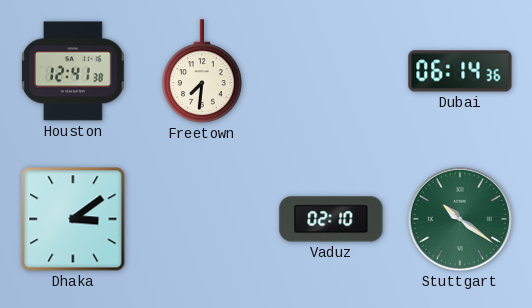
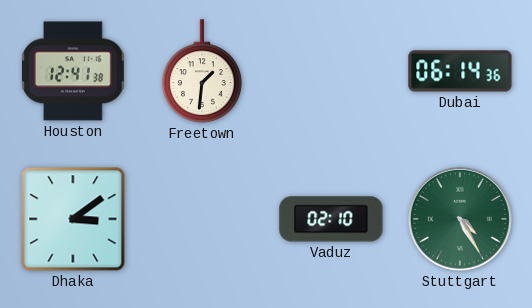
Freetown: 7:31 -> 1:31
Stuttgart: 10:21 -> 4:25
